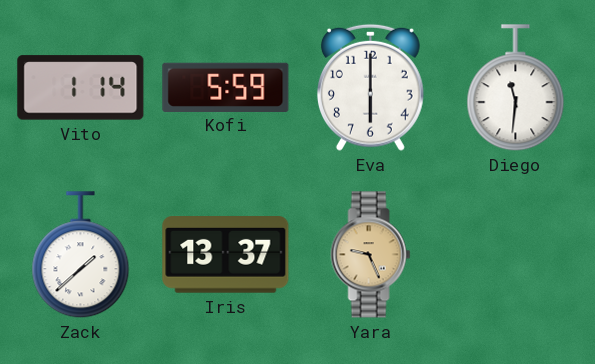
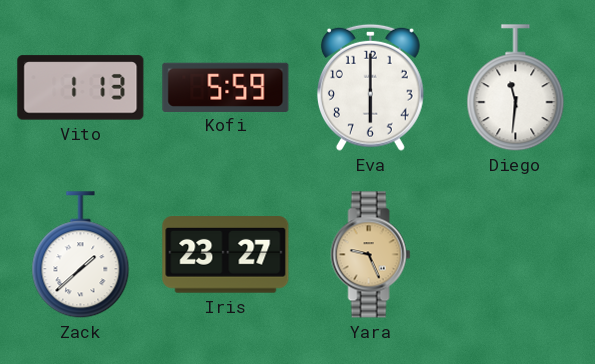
Vito: 1:14 -> 1:13
Iris: 13:37 -> 23:27
